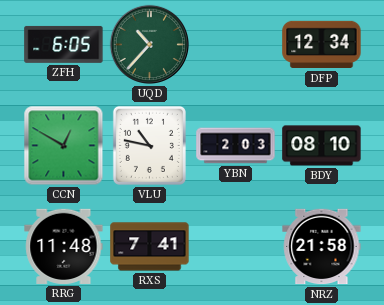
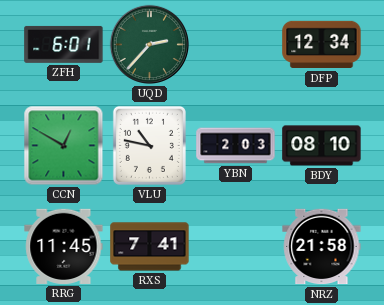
ZFH: 6:05 -> 6:01
UQD: 10:37 -> 2:37
RRG: 11:48 -> 11:45
